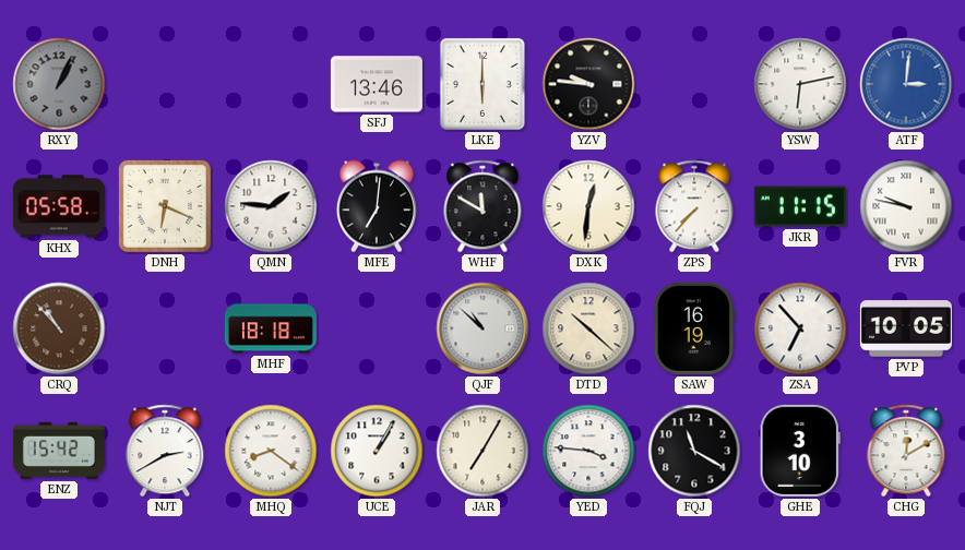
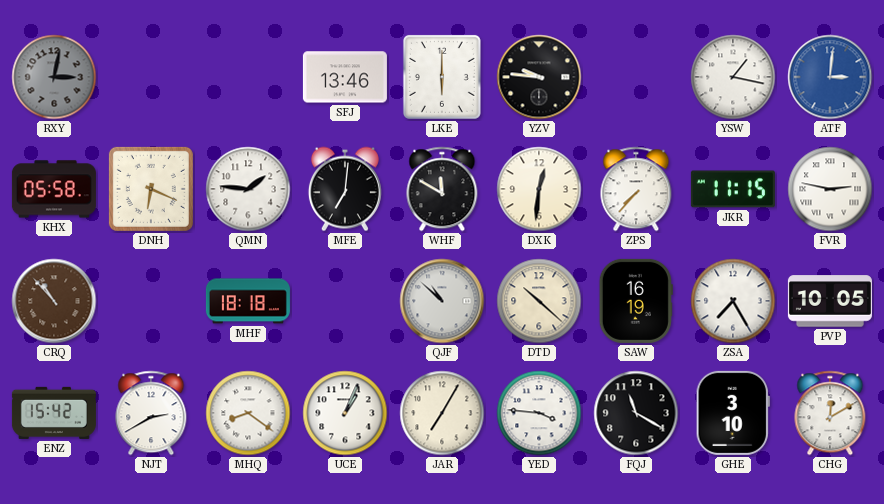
RXY: 1:04 -> 3:02
YSW: 6:13 -> 1:17
FVR: 9:47 -> 2:47
ZSA: 6:53 -> 7:25
UCE: 1:05 -> 1:04
